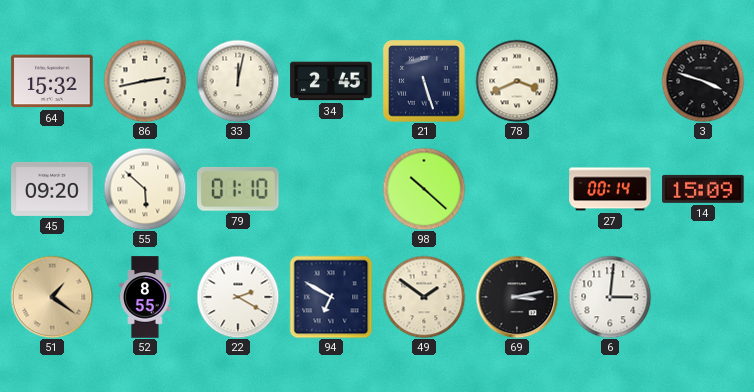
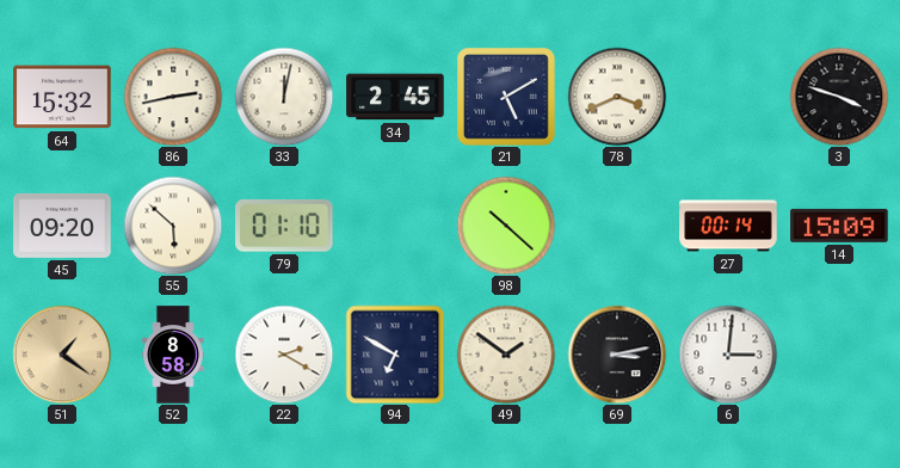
21: 5:27 -> 5:10
52: 8:55 -> 8:58
